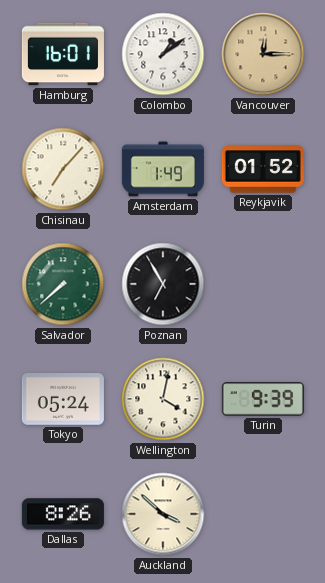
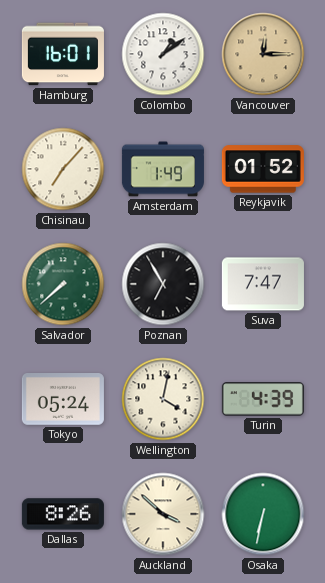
Suva: none -> 7:47
Turin: 9:39 -> 4:39
Osaka: none -> 6:32
